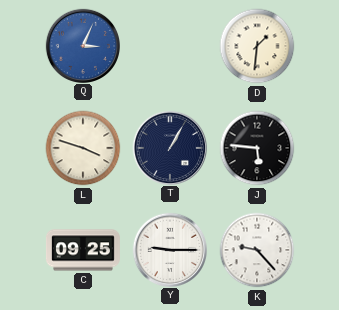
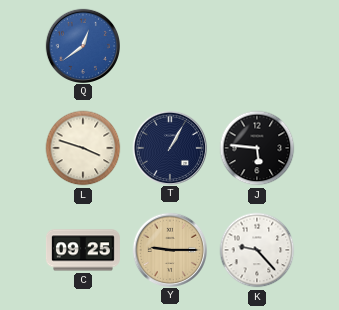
Q: 3:04 -> 12:39
D: 1:31 -> none
Y dial: white -> champagne
